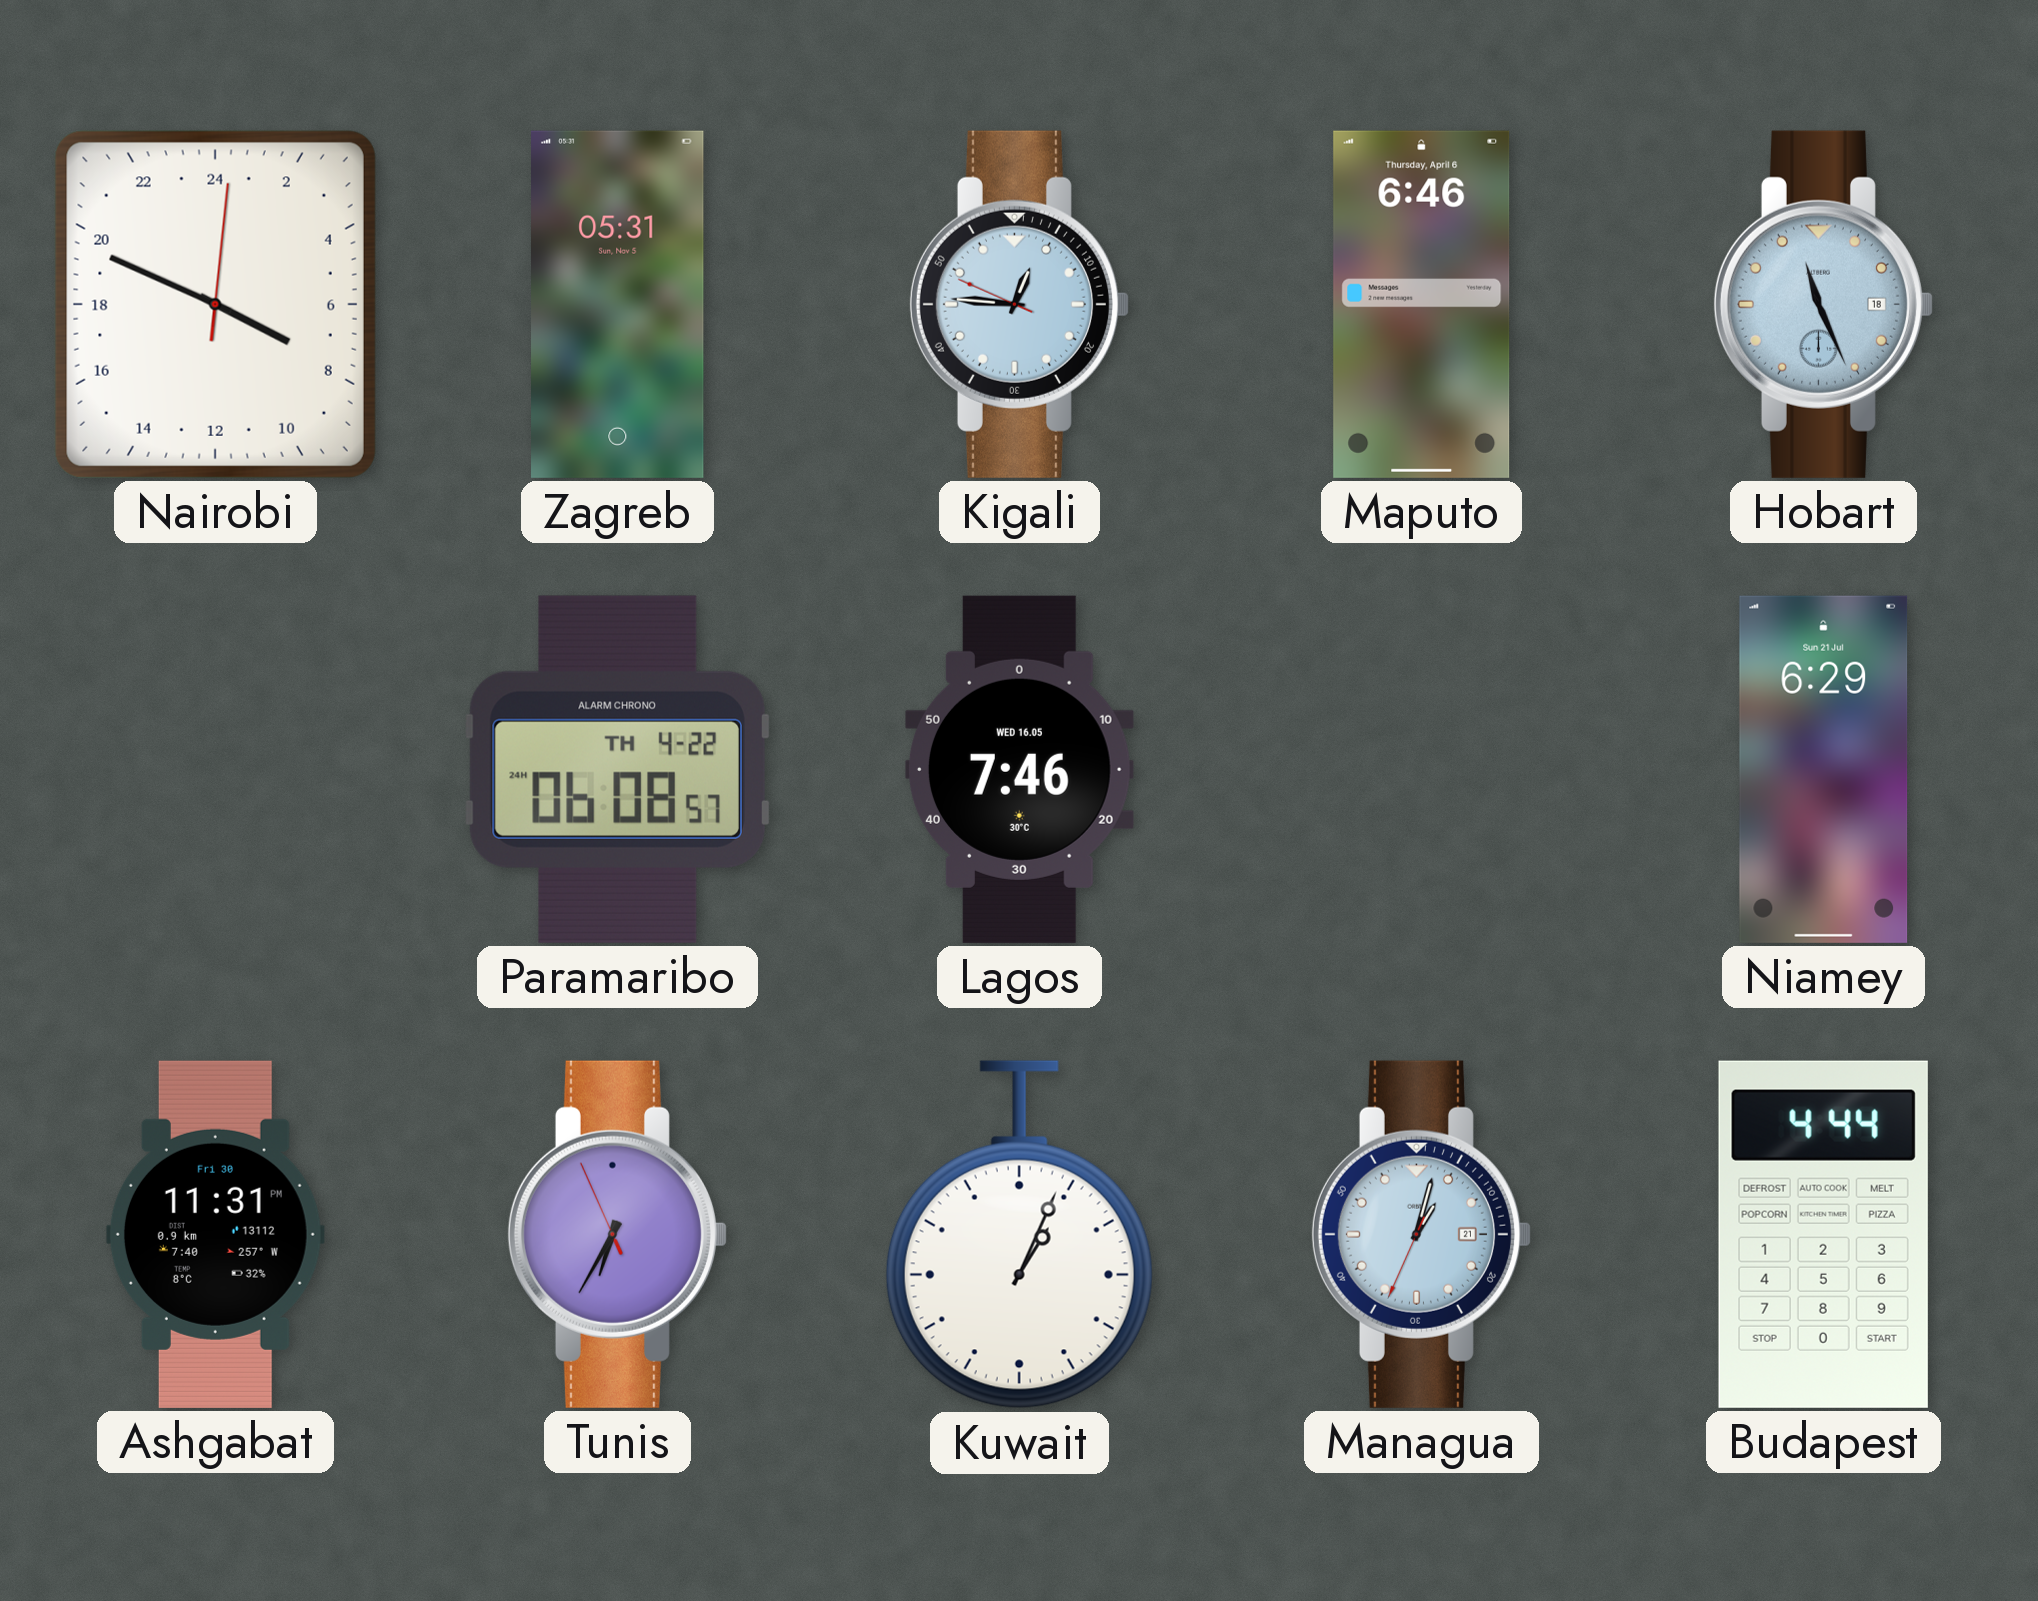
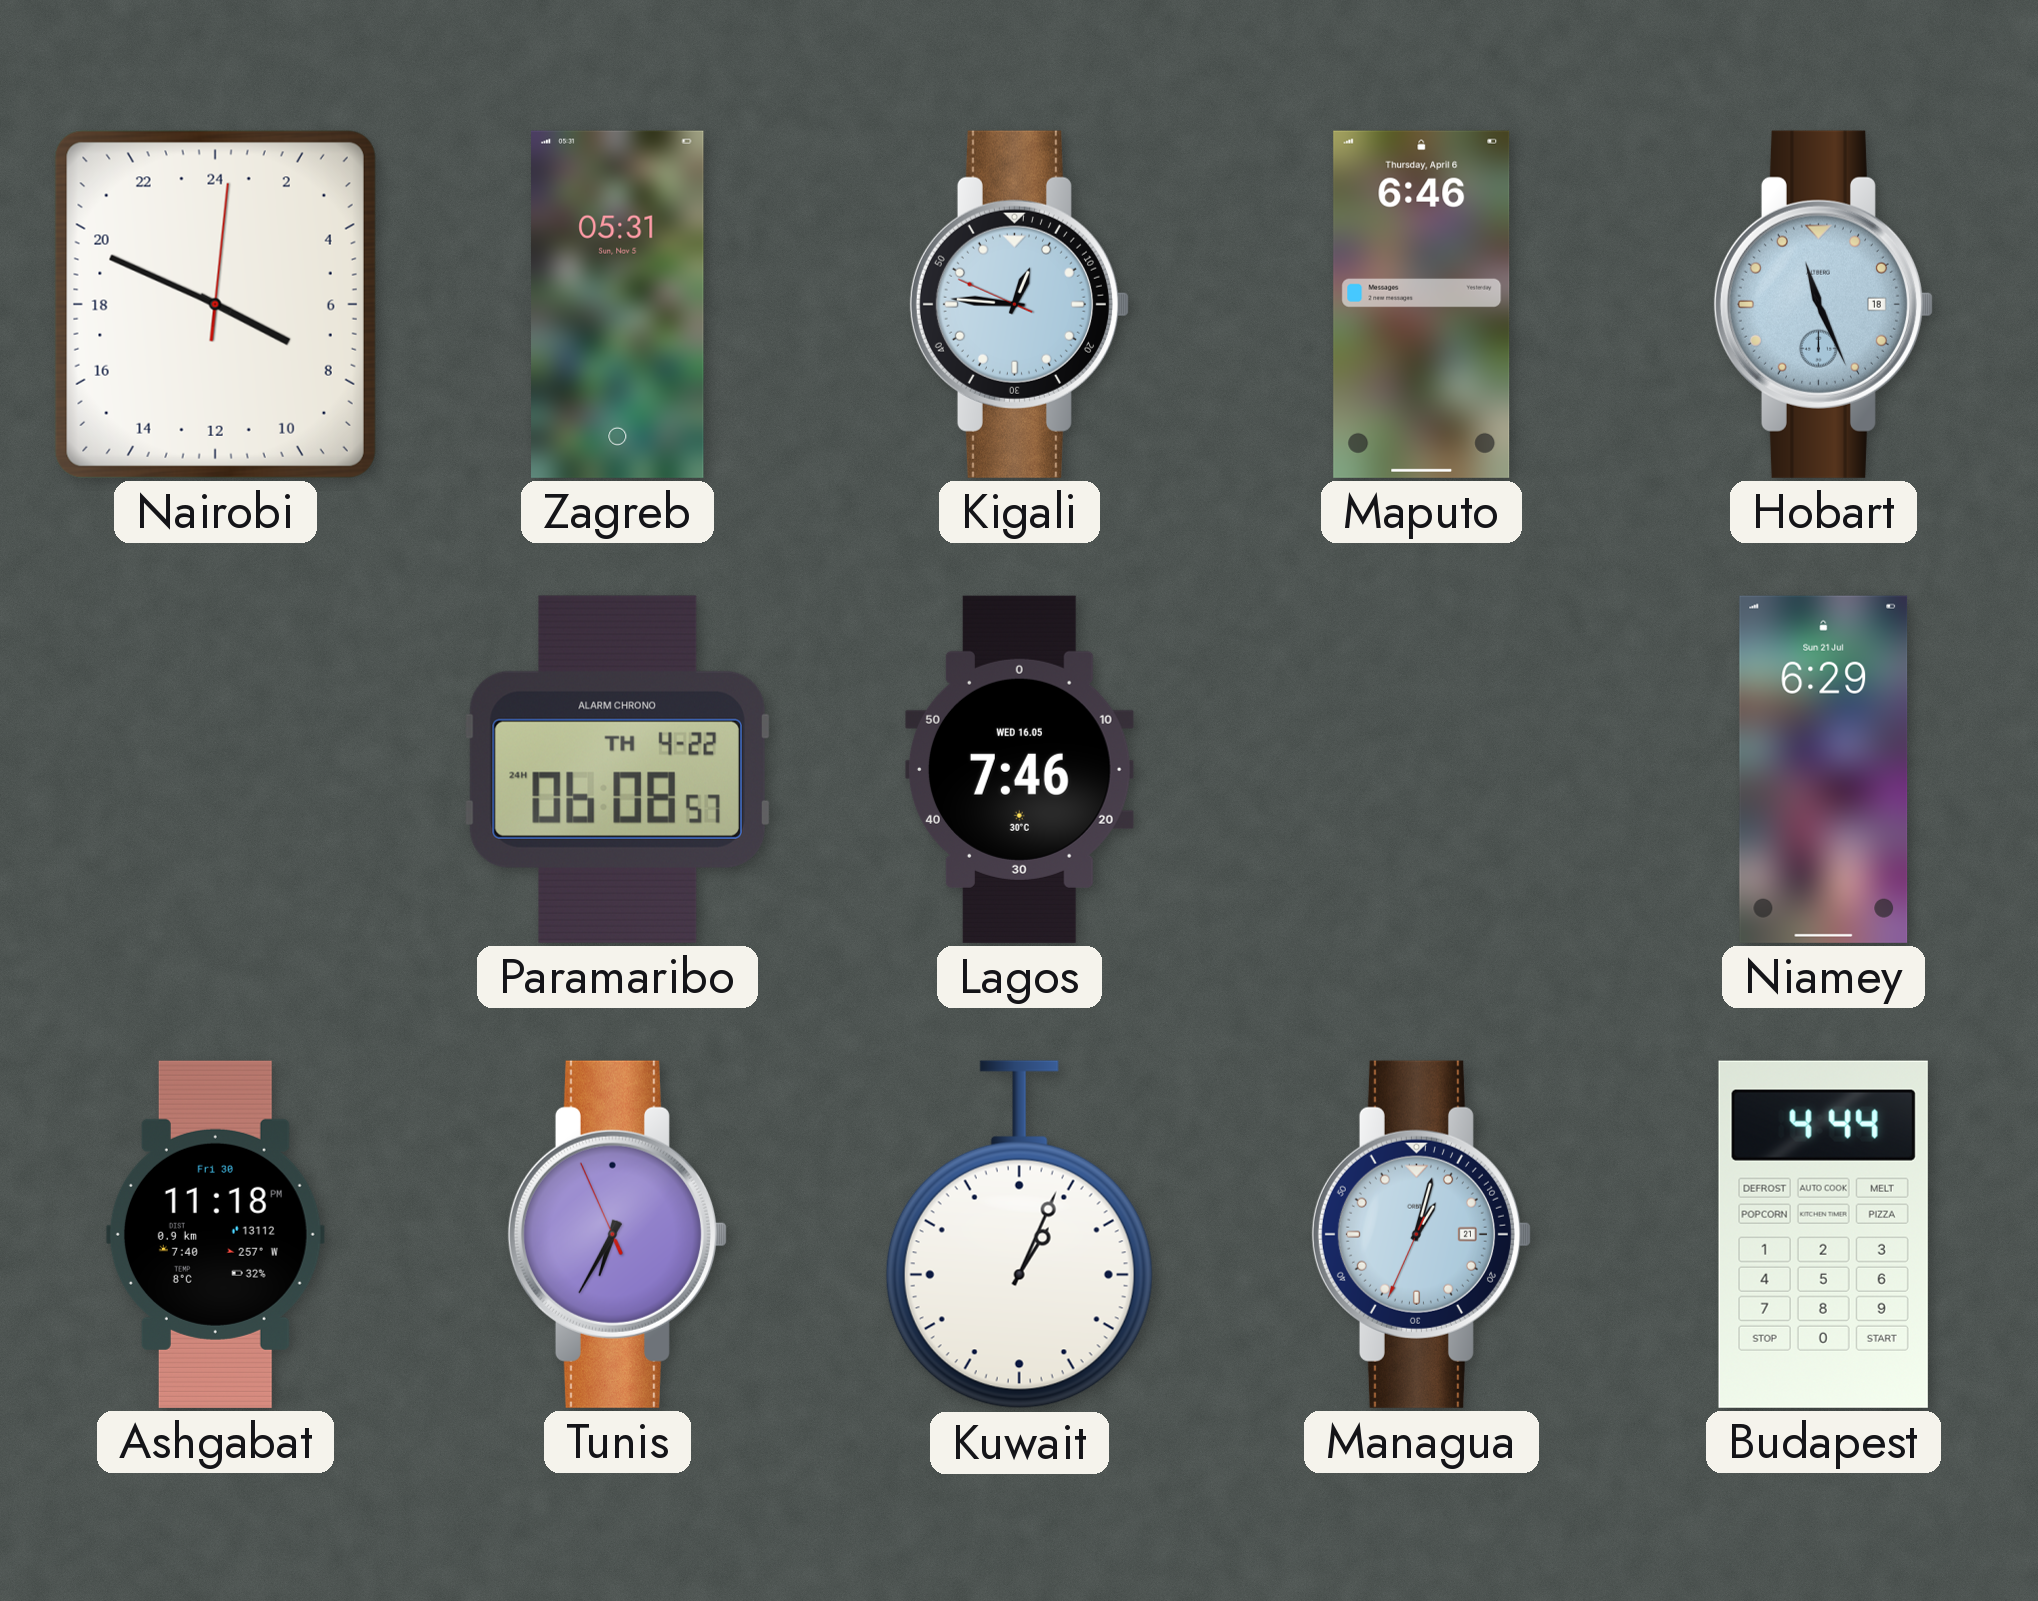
Ashgabat: 11:31 -> 11:18
